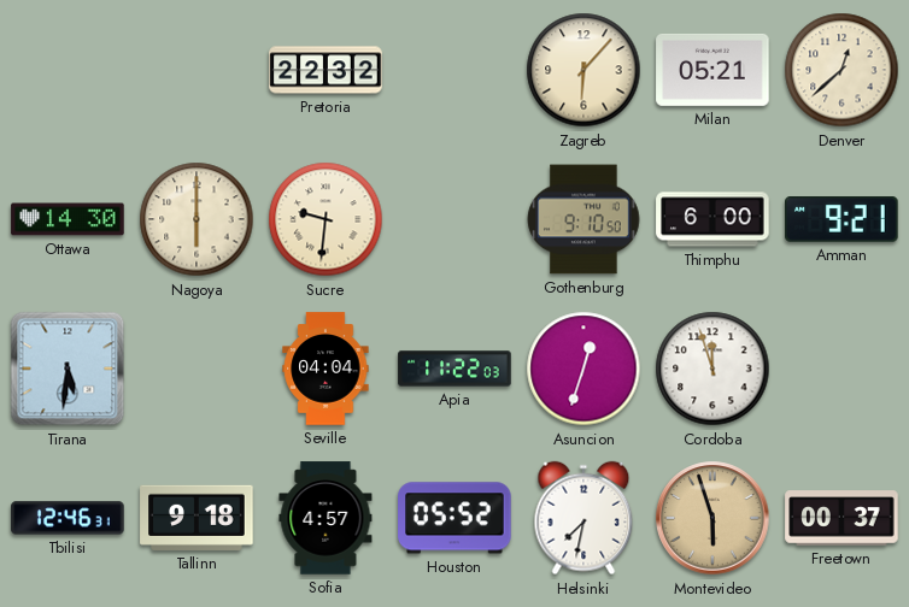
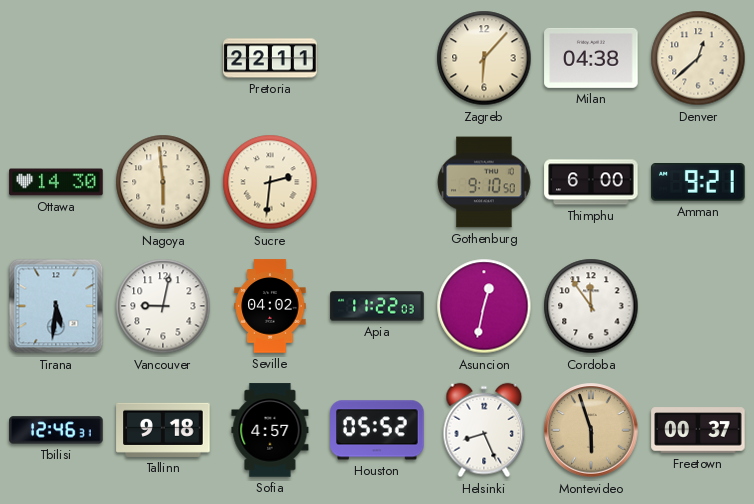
Pretoria: 22:32 -> 22:11
Milan: 05:21 -> 04:38
Nagoya: 6:00 -> 5:59
Sucre: 9:31 -> 2:31
Vancouver: none -> 9:02
Seville: 04:04 -> 04:02
Asuncion: 12:33 -> 12:32
Cordoba: 11:57 -> 11:54
Helsinki: 7:32 -> 8:26
